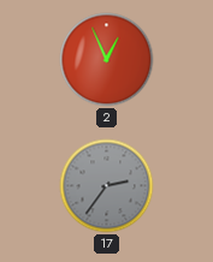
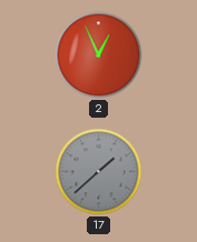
17: 2:36 -> 1:38
